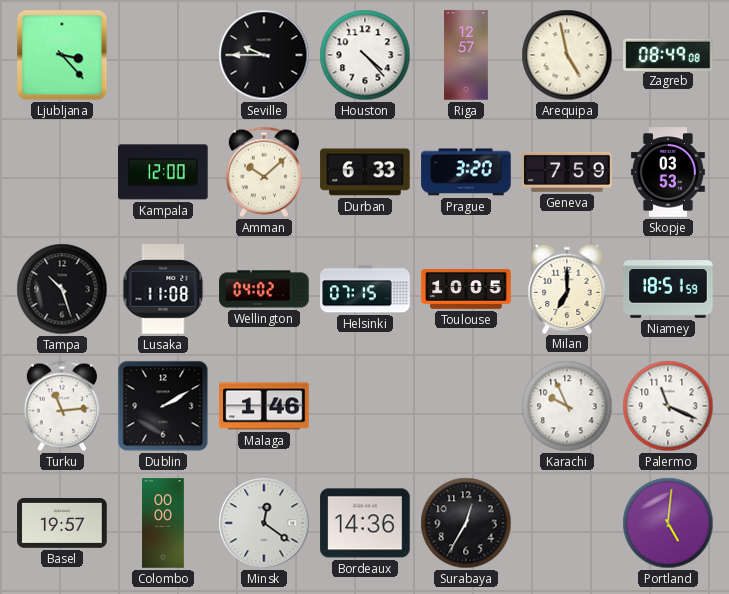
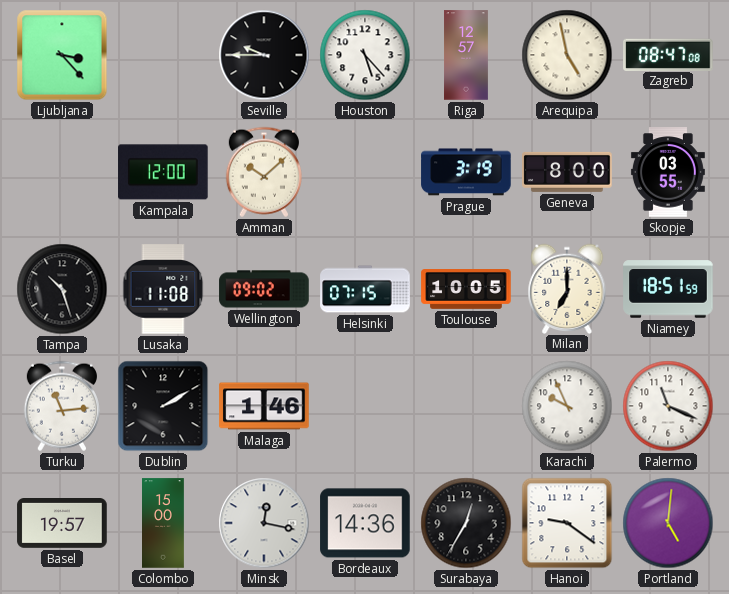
Houston: 4:23 -> 5:23
Zagreb: 08:49 -> 08:47
Durban: 6:33 -> none
Prague: 3:20 -> 3:19
Geneva: 7:59 -> 8:00
Skopje: 03:53 -> 03:55
Wellington: 04:02 -> 09:02
Colombo: 00:00 -> 15:00
Minsk: 12:21 -> 12:17
Hanoi: none -> 9:21
